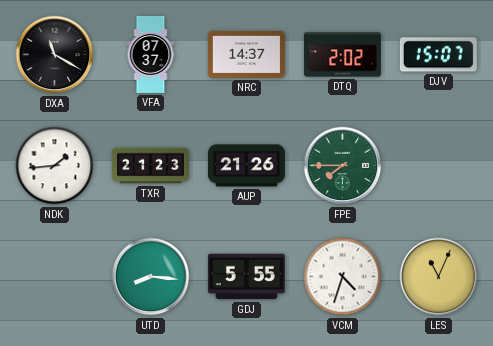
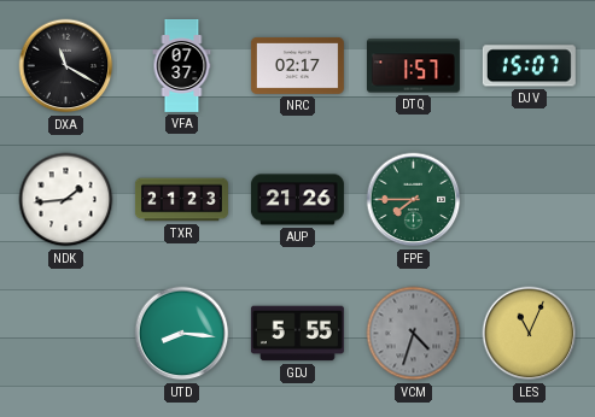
NRC: 14:37 -> 02:17
DTQ: 2:02 -> 1:57
VCM dial: white -> grey
